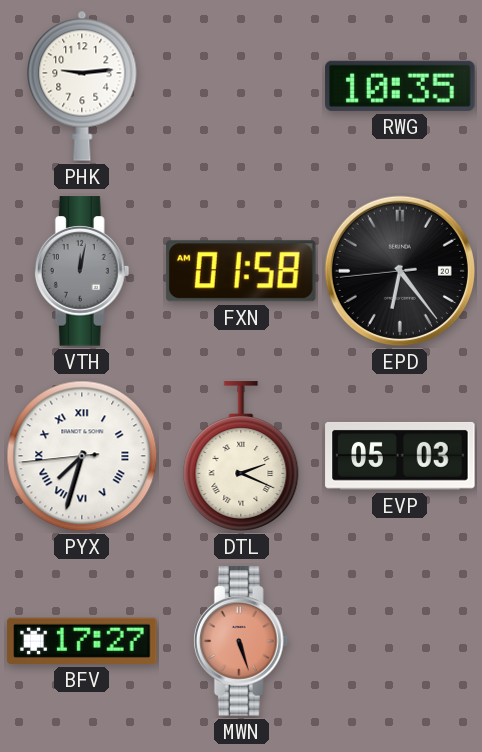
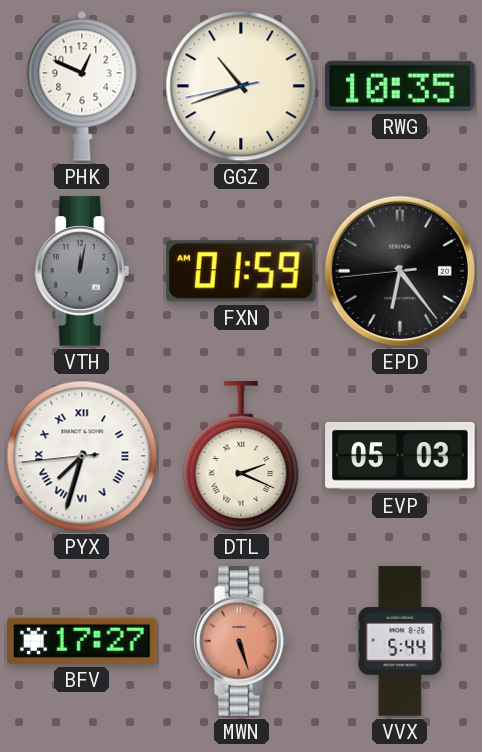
PHK: 9:14 -> 12:49
GGZ: none -> 10:41
FXN: 01:58 -> 01:59
VVX: none -> 5:44
